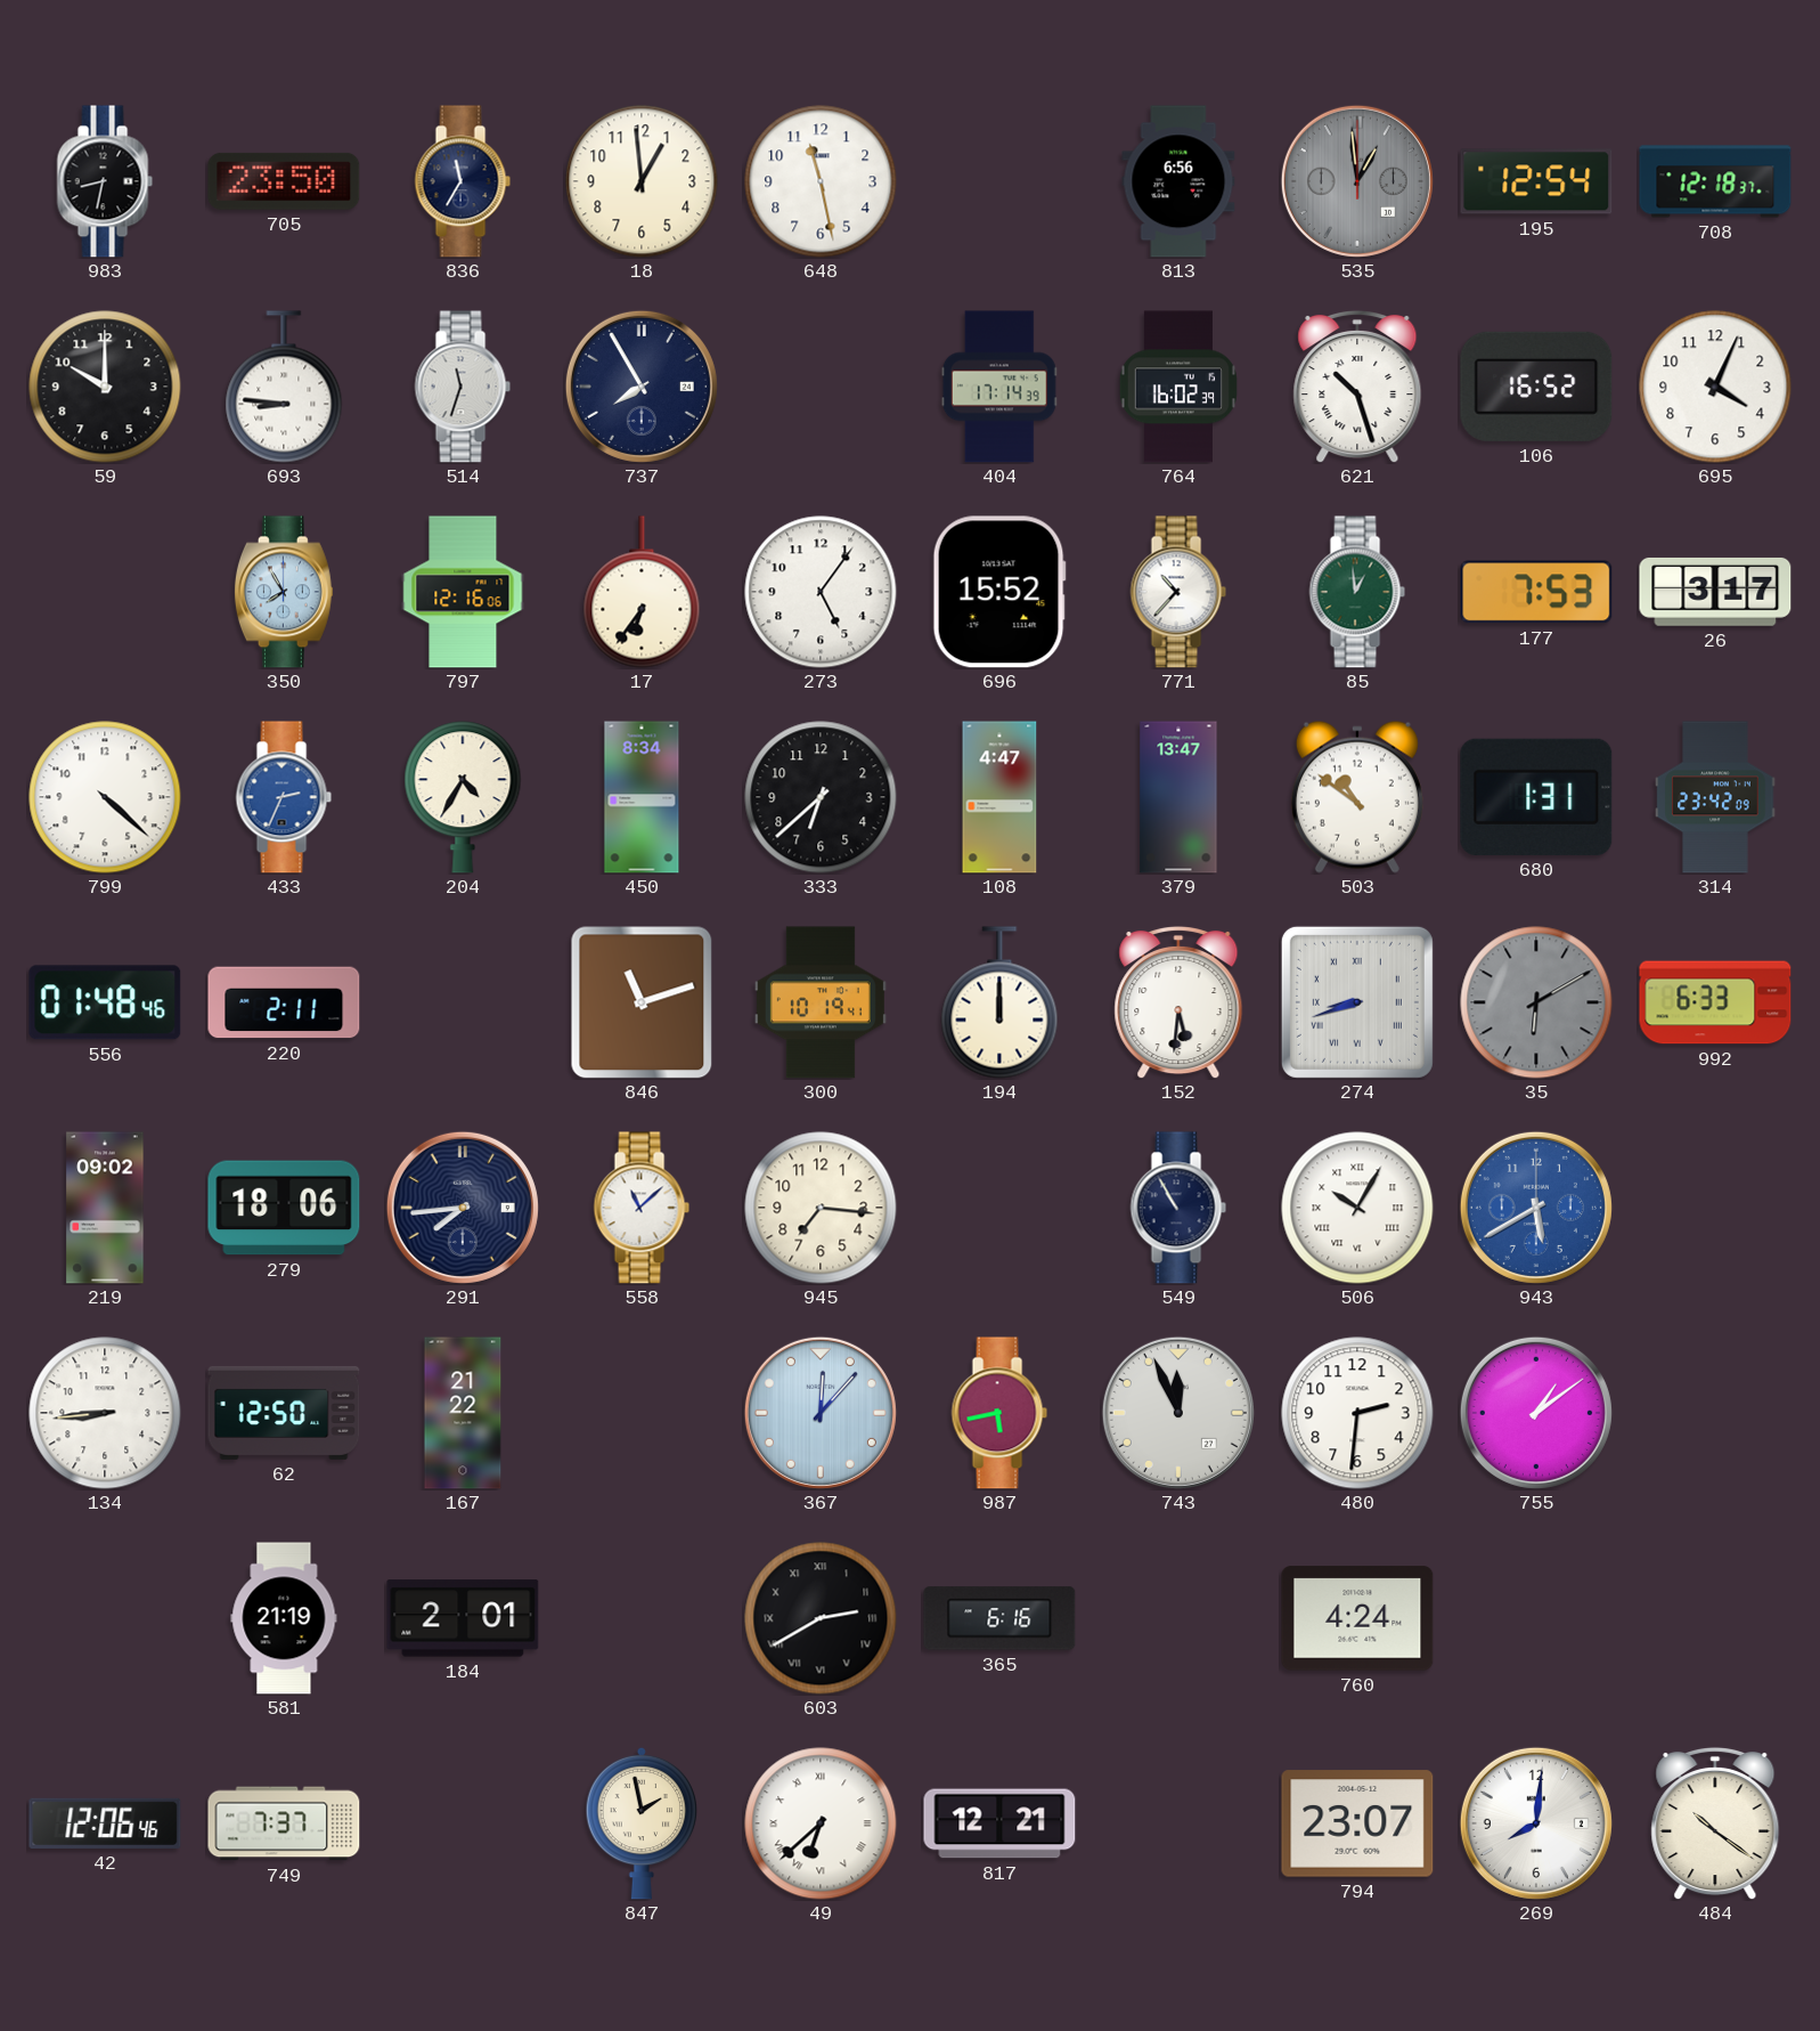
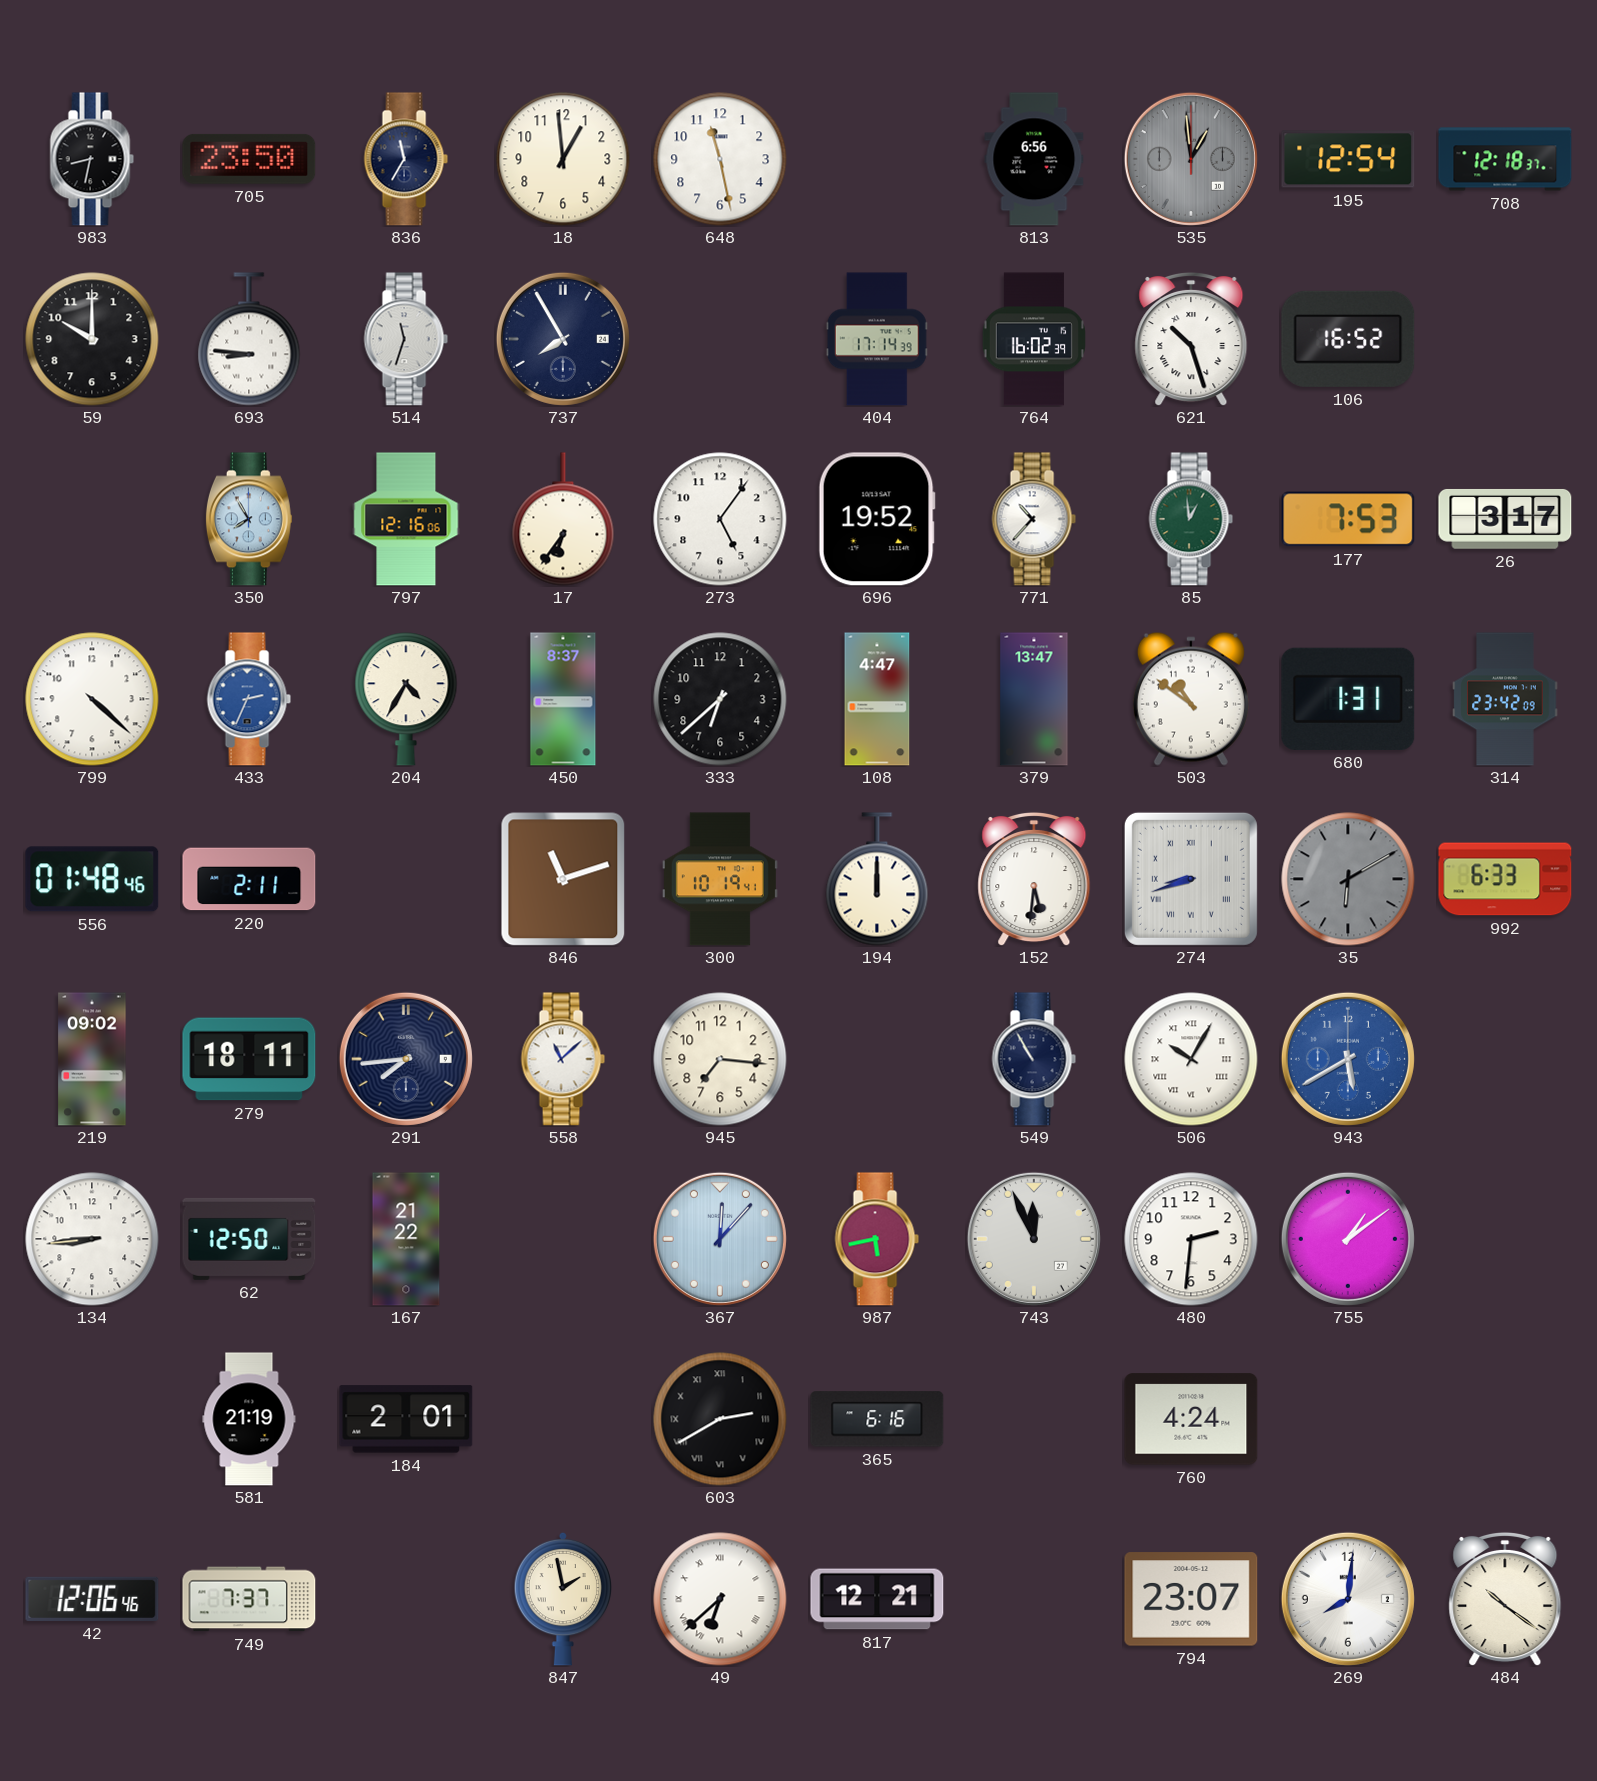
695: 4:04 -> none
696: 15:52 -> 19:52
450: 8:34 -> 8:37
279: 18:06 -> 18:11
